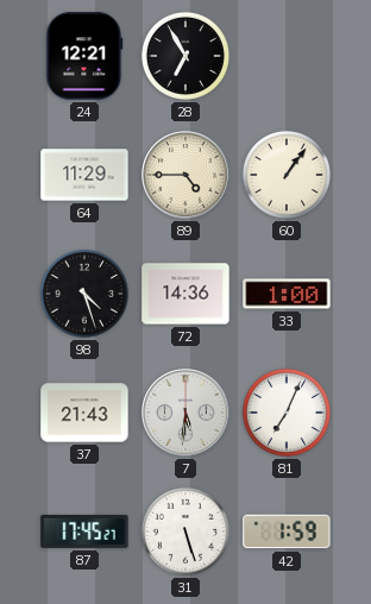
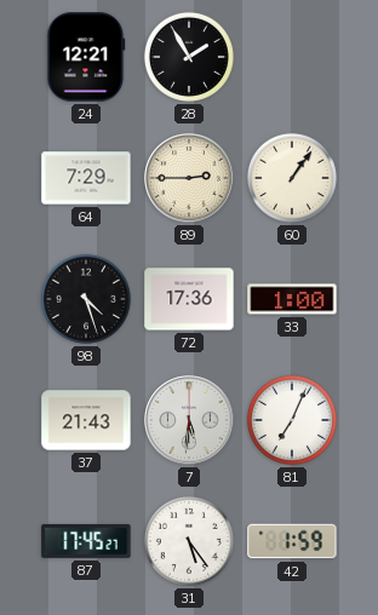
28: 6:55 -> 1:55
64: 11:29 -> 7:29
89: 4:45 -> 2:45
72: 14:36 -> 17:36
31: 5:27 -> 5:24
